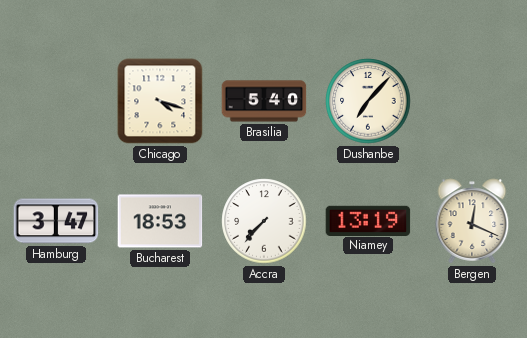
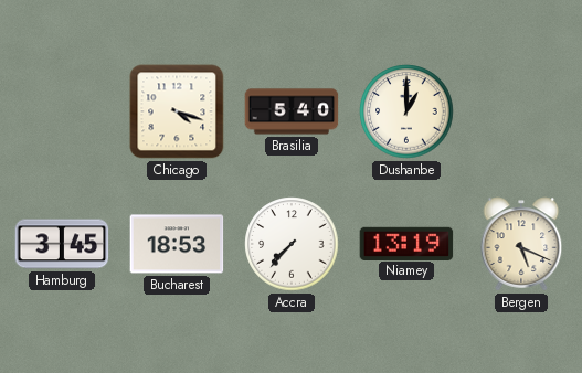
Dushanbe: 7:07 -> 1:00
Hamburg: 3:47 -> 3:45
Bergen: 12:19 -> 5:19
